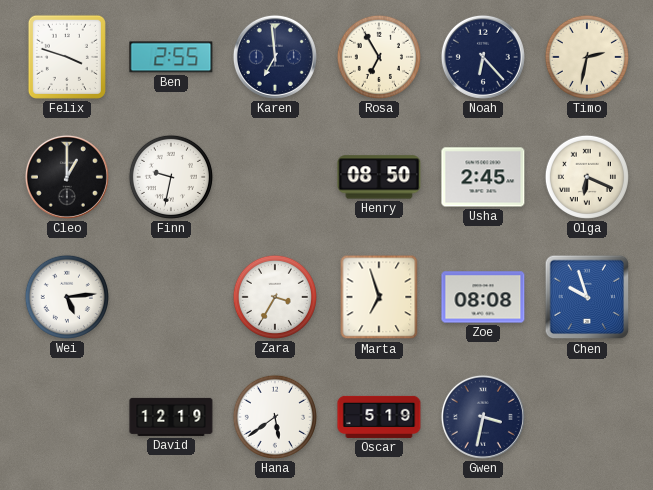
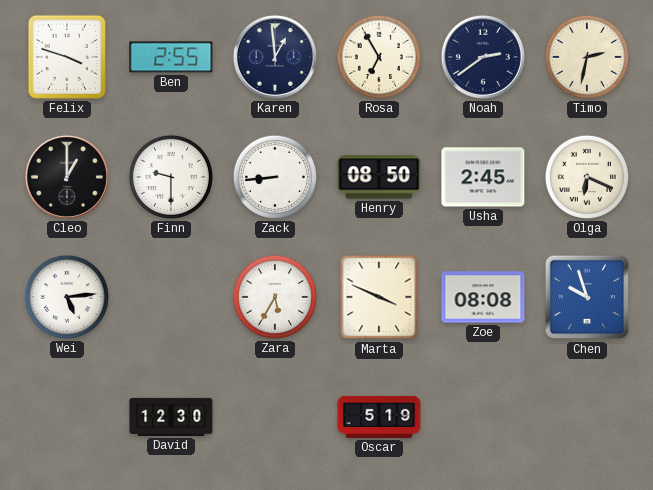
Karen: 6:59 -> 12:59
Noah: 6:23 -> 2:39
Finn: 9:32 -> 9:30
Zack: none -> 8:44
Zara: 3:35 -> 5:35
Marta: 6:57 -> 3:49
David: 12:19 -> 12:30
Hana: 5:39 -> none
Gwen: 3:32 -> none
